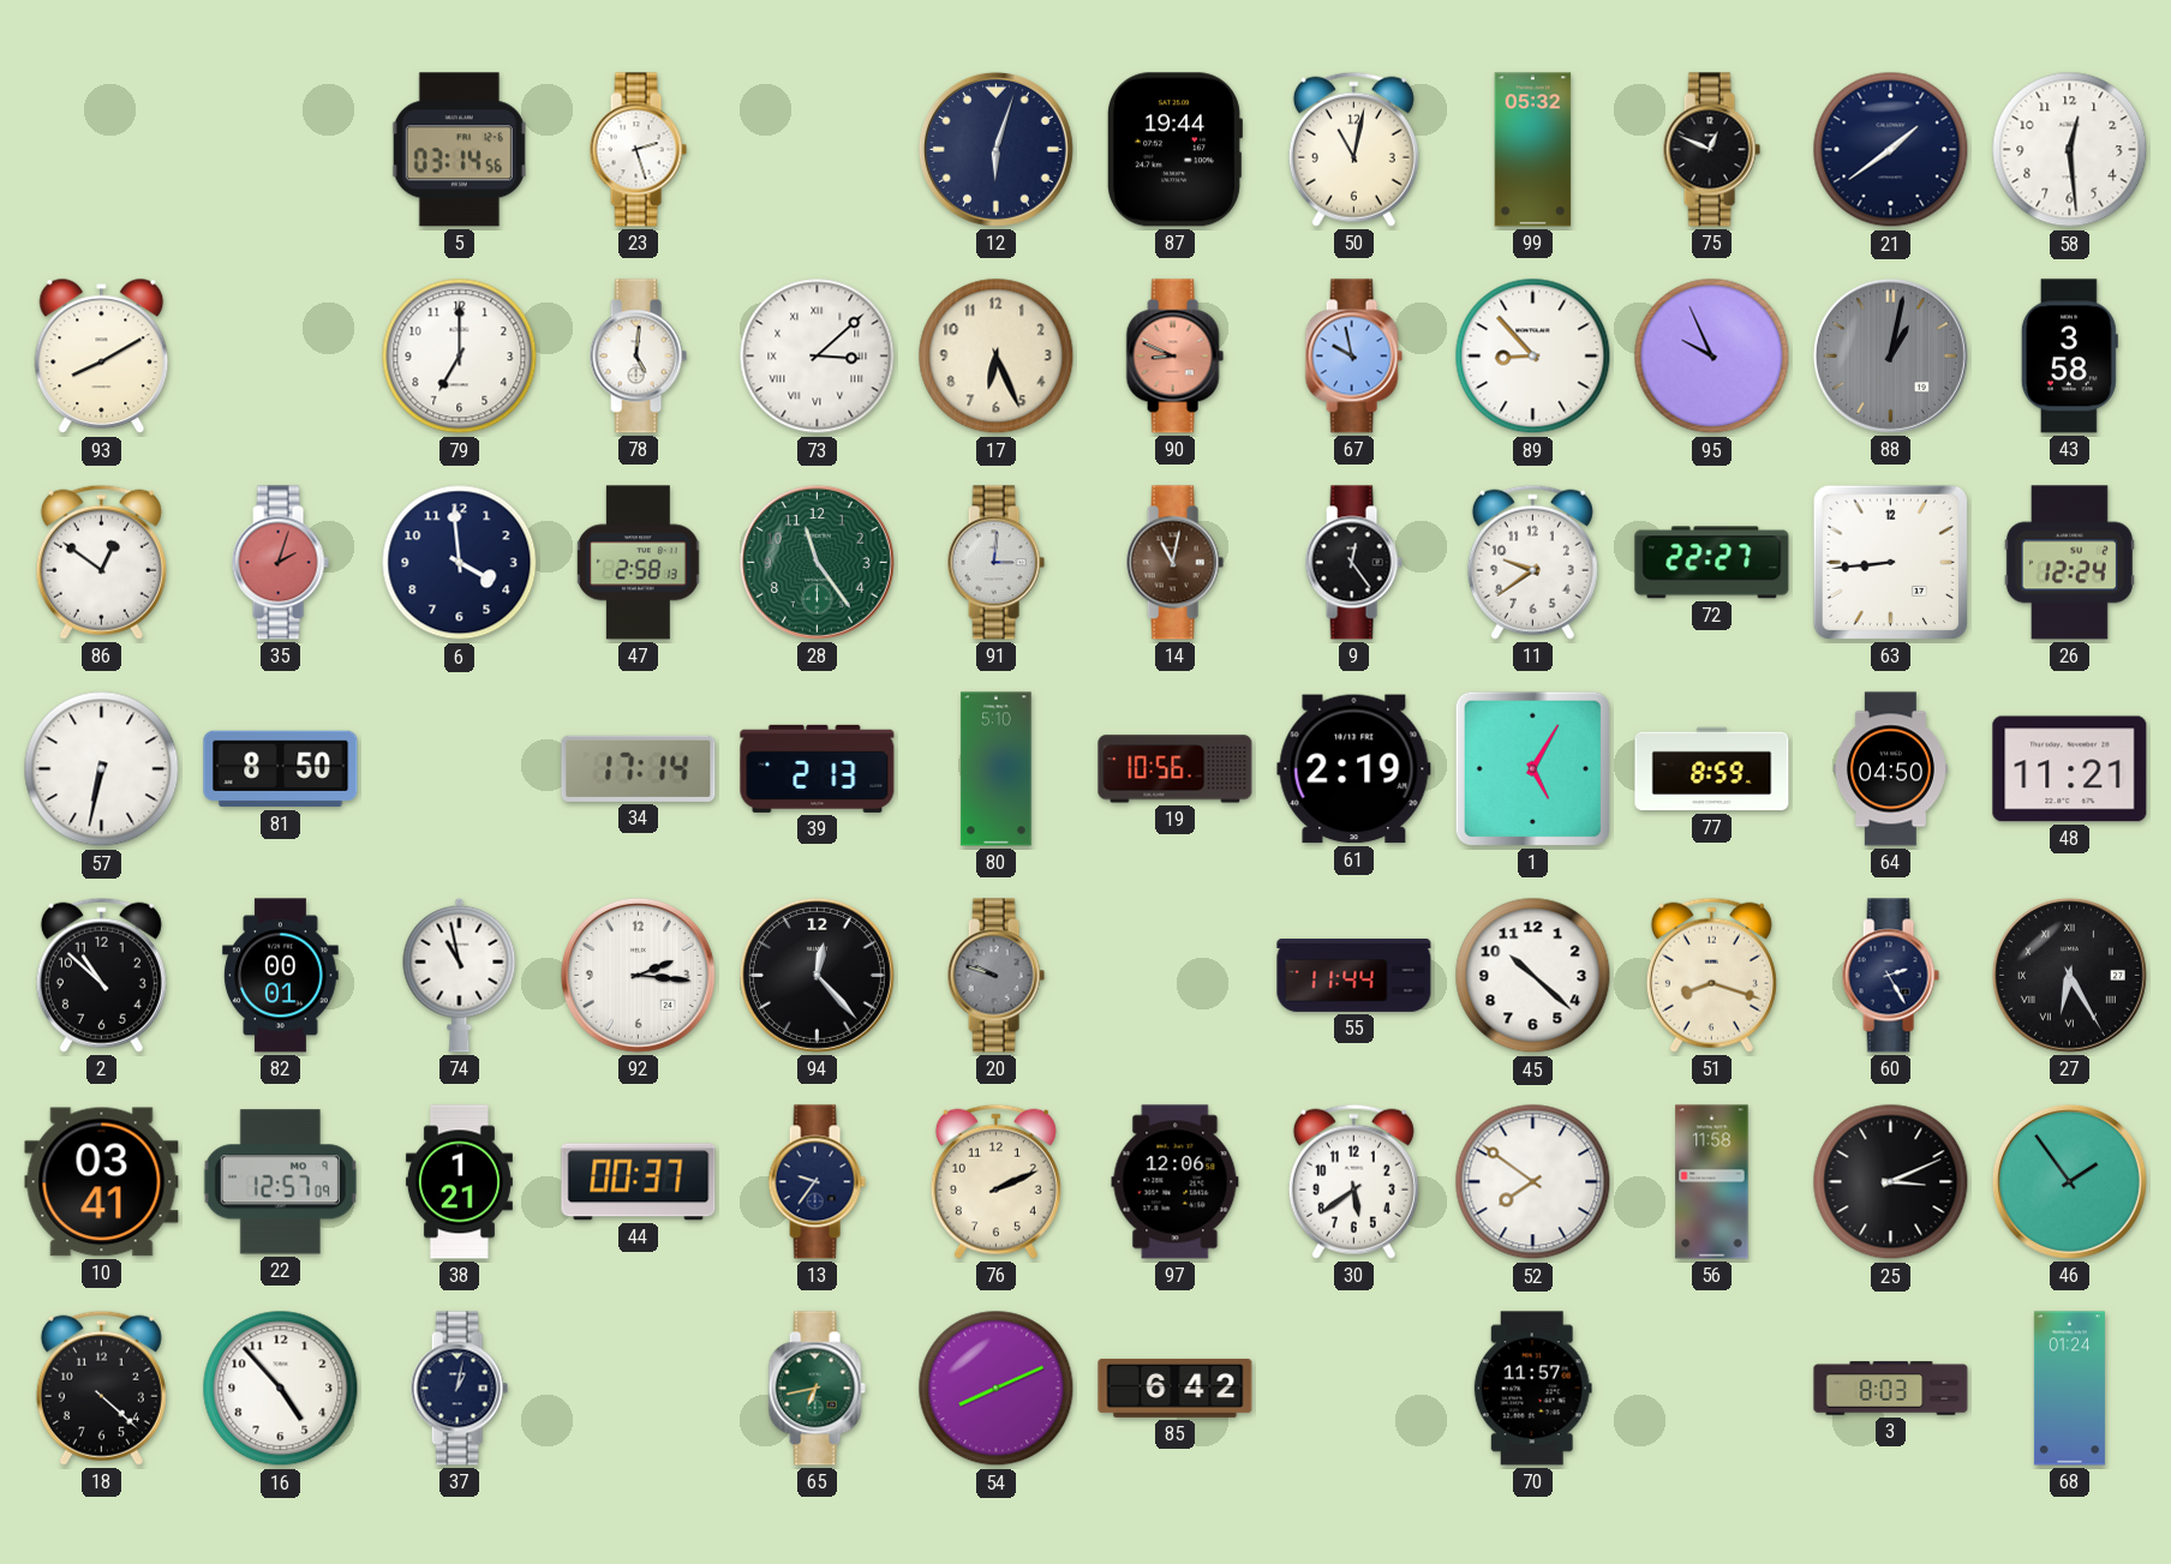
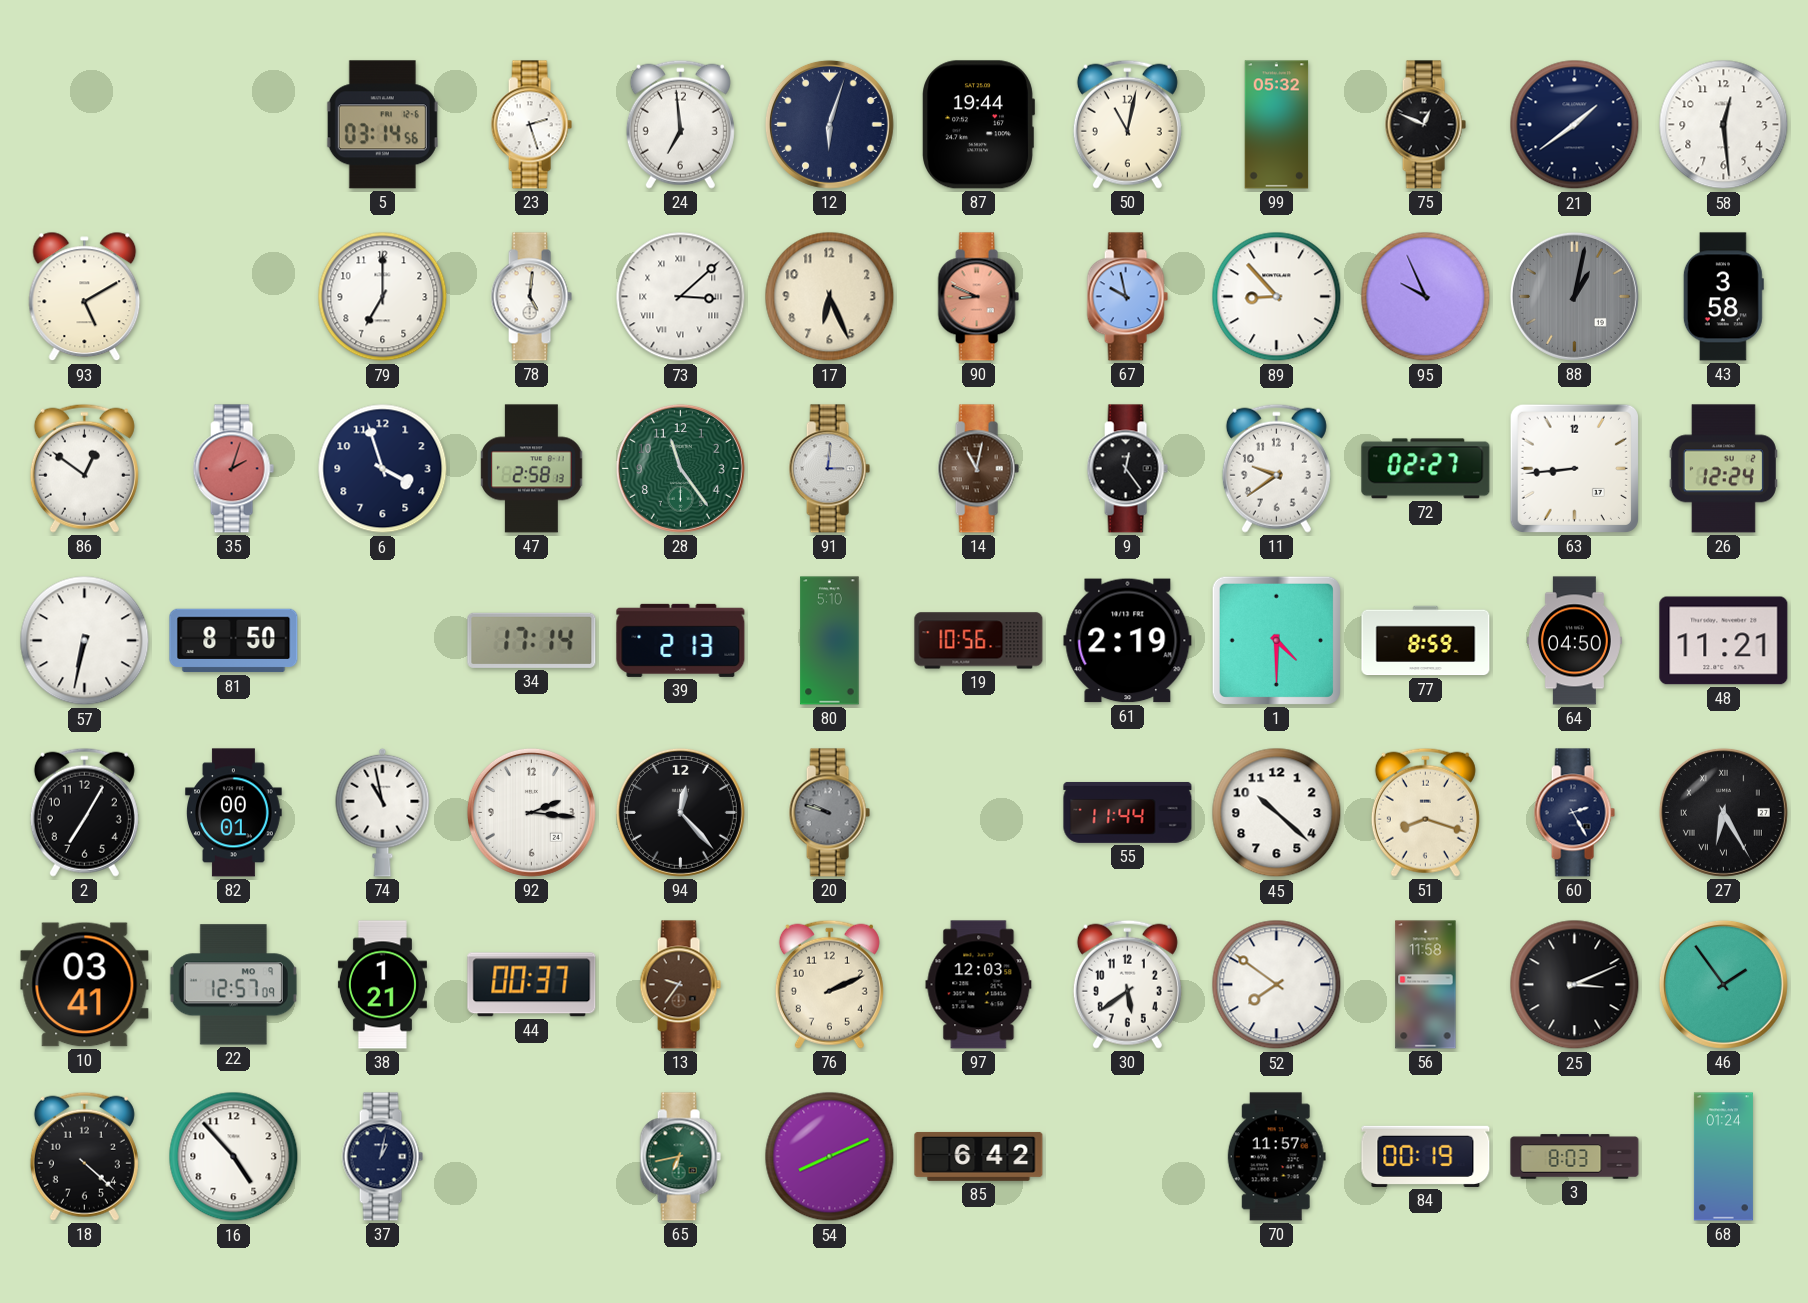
24: none -> 6:59
93: 8:10 -> 5:10
6: 3:59 -> 3:57
72: 22:27 -> 02:27
1: 5:05 -> 4:30
2: 10:52 -> 7:05
13 dial: navy -> brown
97: 12:06 -> 12:03
84: none -> 00:19
